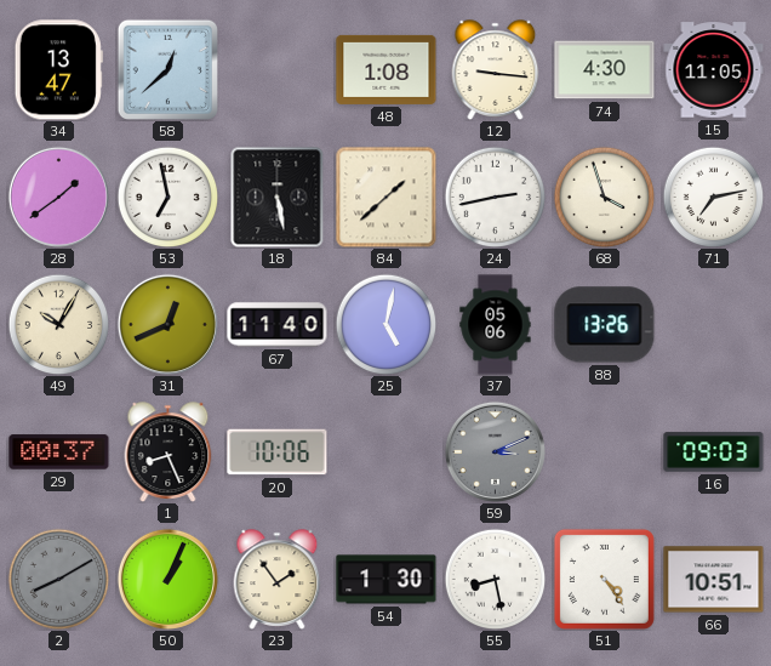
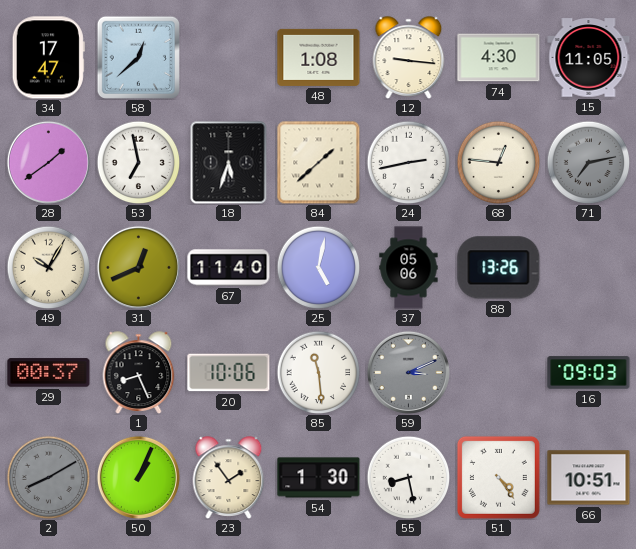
34: 13:47 -> 17:47
18: 5:28 -> 5:33
68: 3:57 -> 12:46
71 dial: white -> grey
85: none -> 11:29
